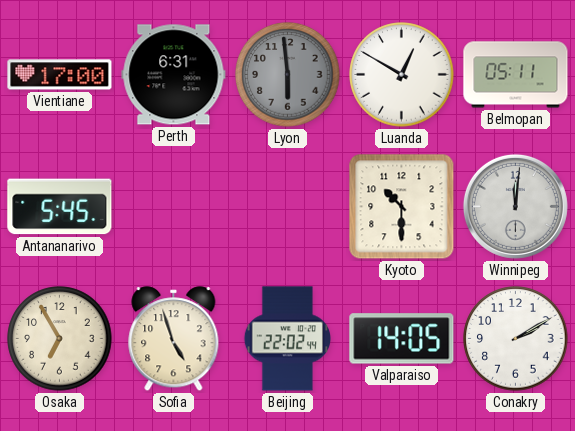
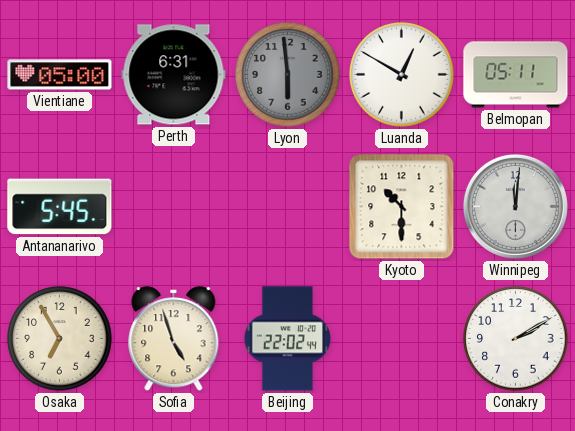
Vientiane: 17:00 -> 05:00
Valparaiso: 14:05 -> none
